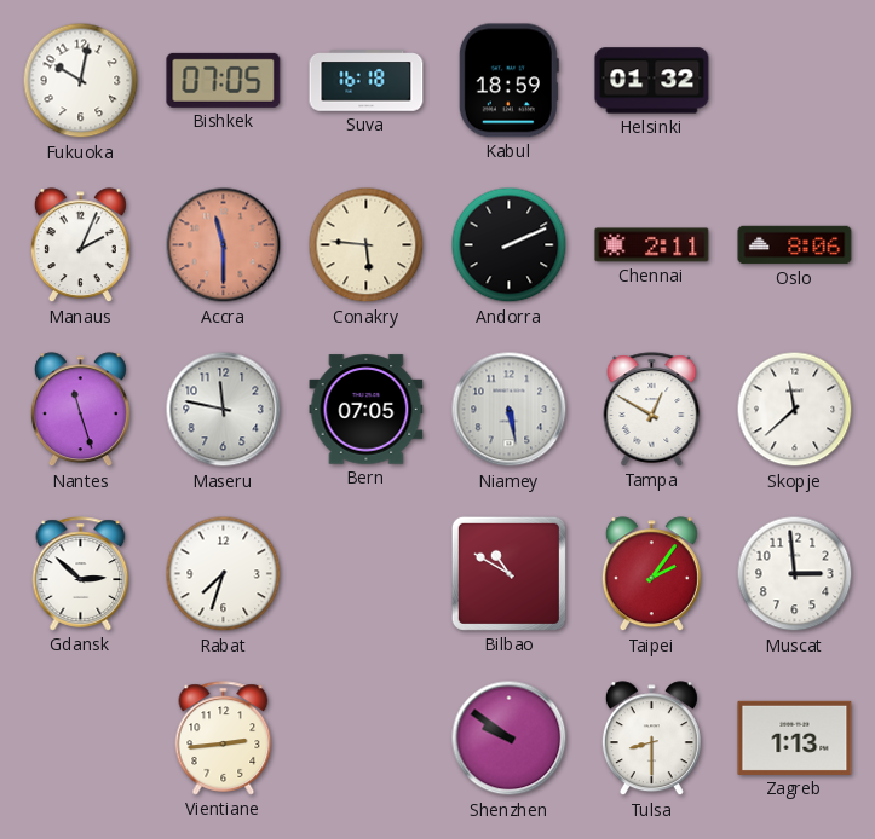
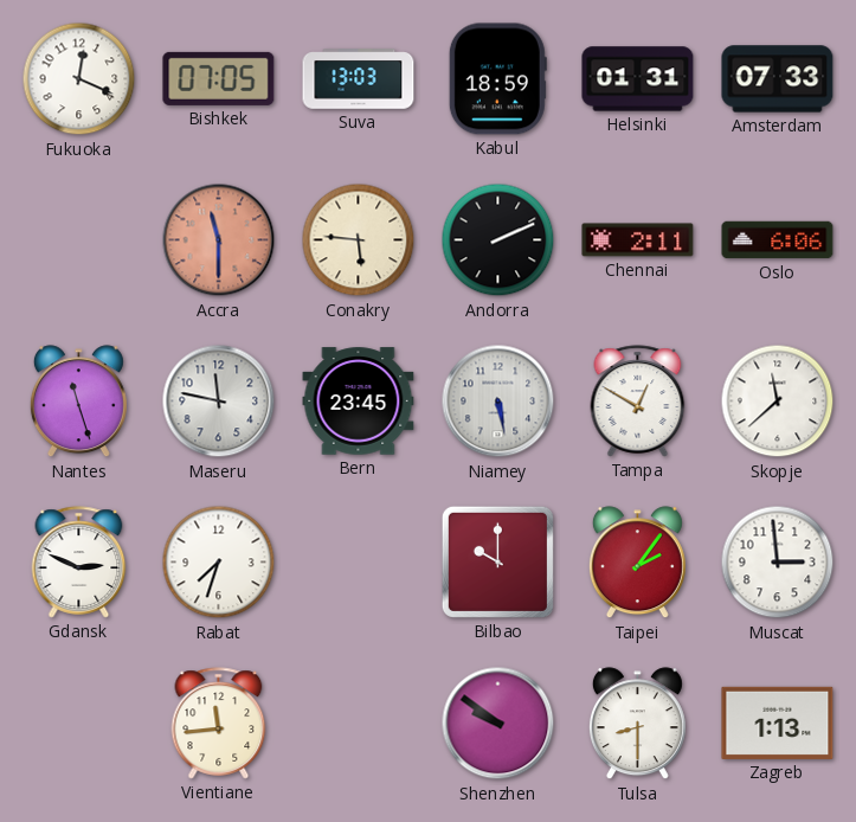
Fukuoka: 10:02 -> 12:19
Suva: 16:18 -> 13:03
Helsinki: 01:32 -> 01:31
Amsterdam: none -> 07:33
Manaus: 2:04 -> none
Oslo: 8:06 -> 6:06
Bern: 07:05 -> 23:45
Gdansk: 2:52 -> 2:49
Bilbao: 10:50 -> 10:00
Vientiane: 2:44 -> 11:44
